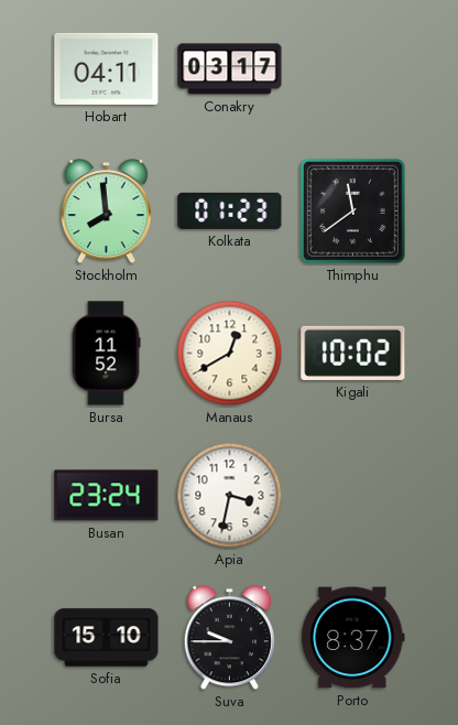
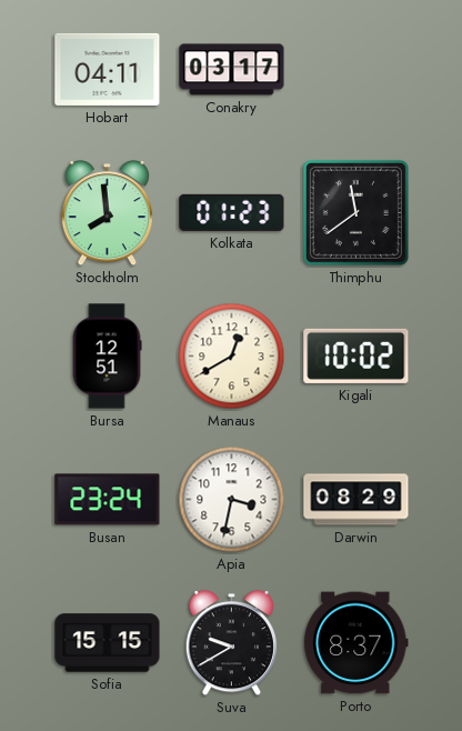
Bursa: 11:52 -> 12:51
Darwin: none -> 08:29
Sofia: 15:10 -> 15:15
Suva: 9:45 -> 9:40
